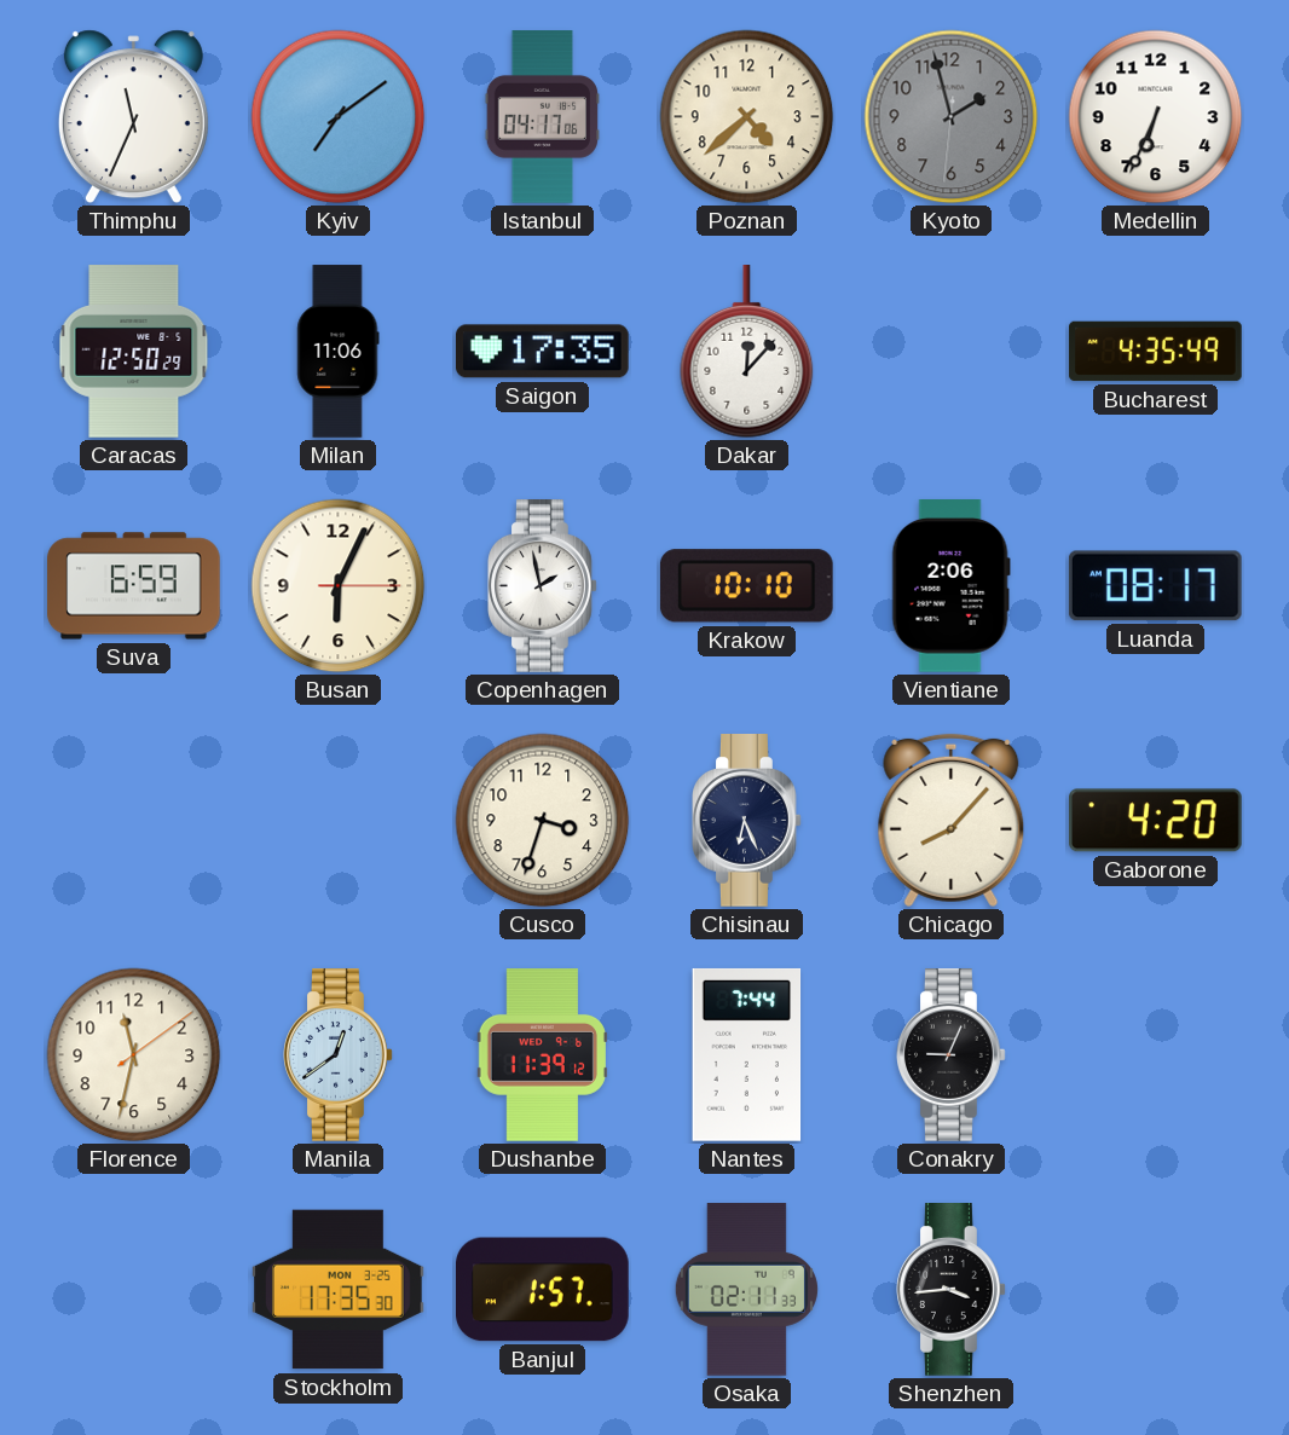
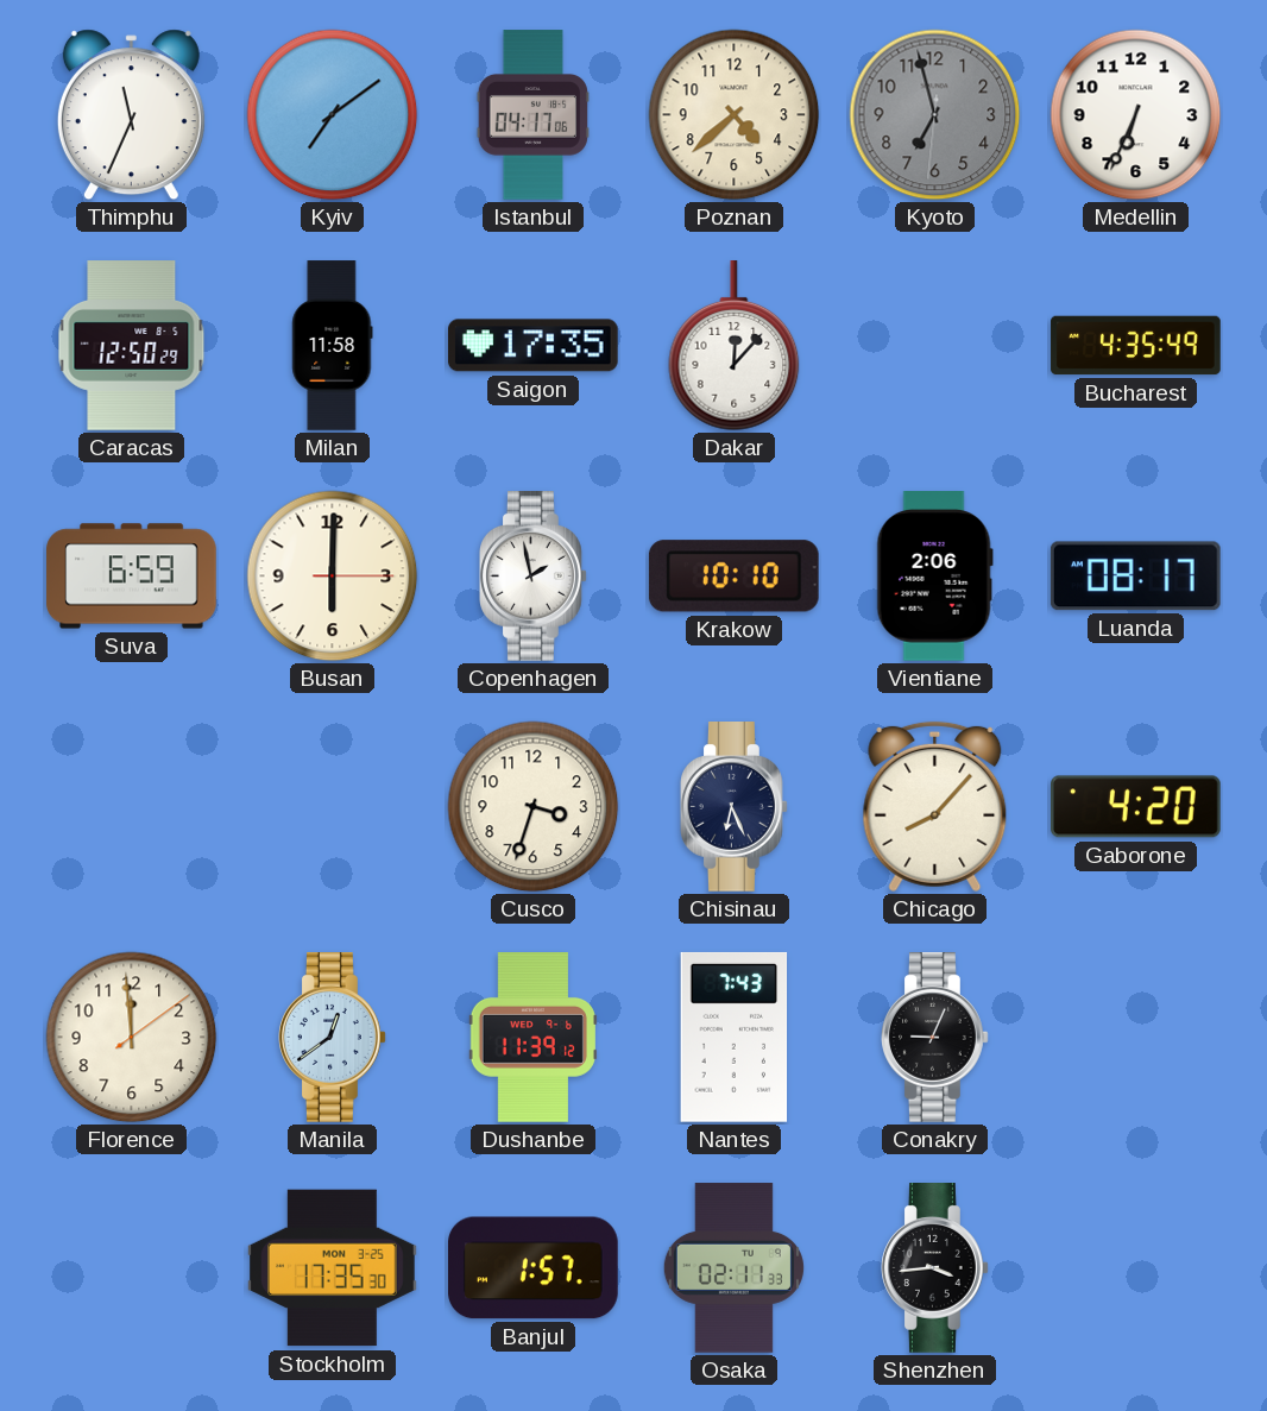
Kyoto: 1:57 -> 6:57
Milan: 11:06 -> 11:58
Busan: 6:04 -> 6:00
Florence: 11:32 -> 11:59
Nantes: 7:44 -> 7:43
